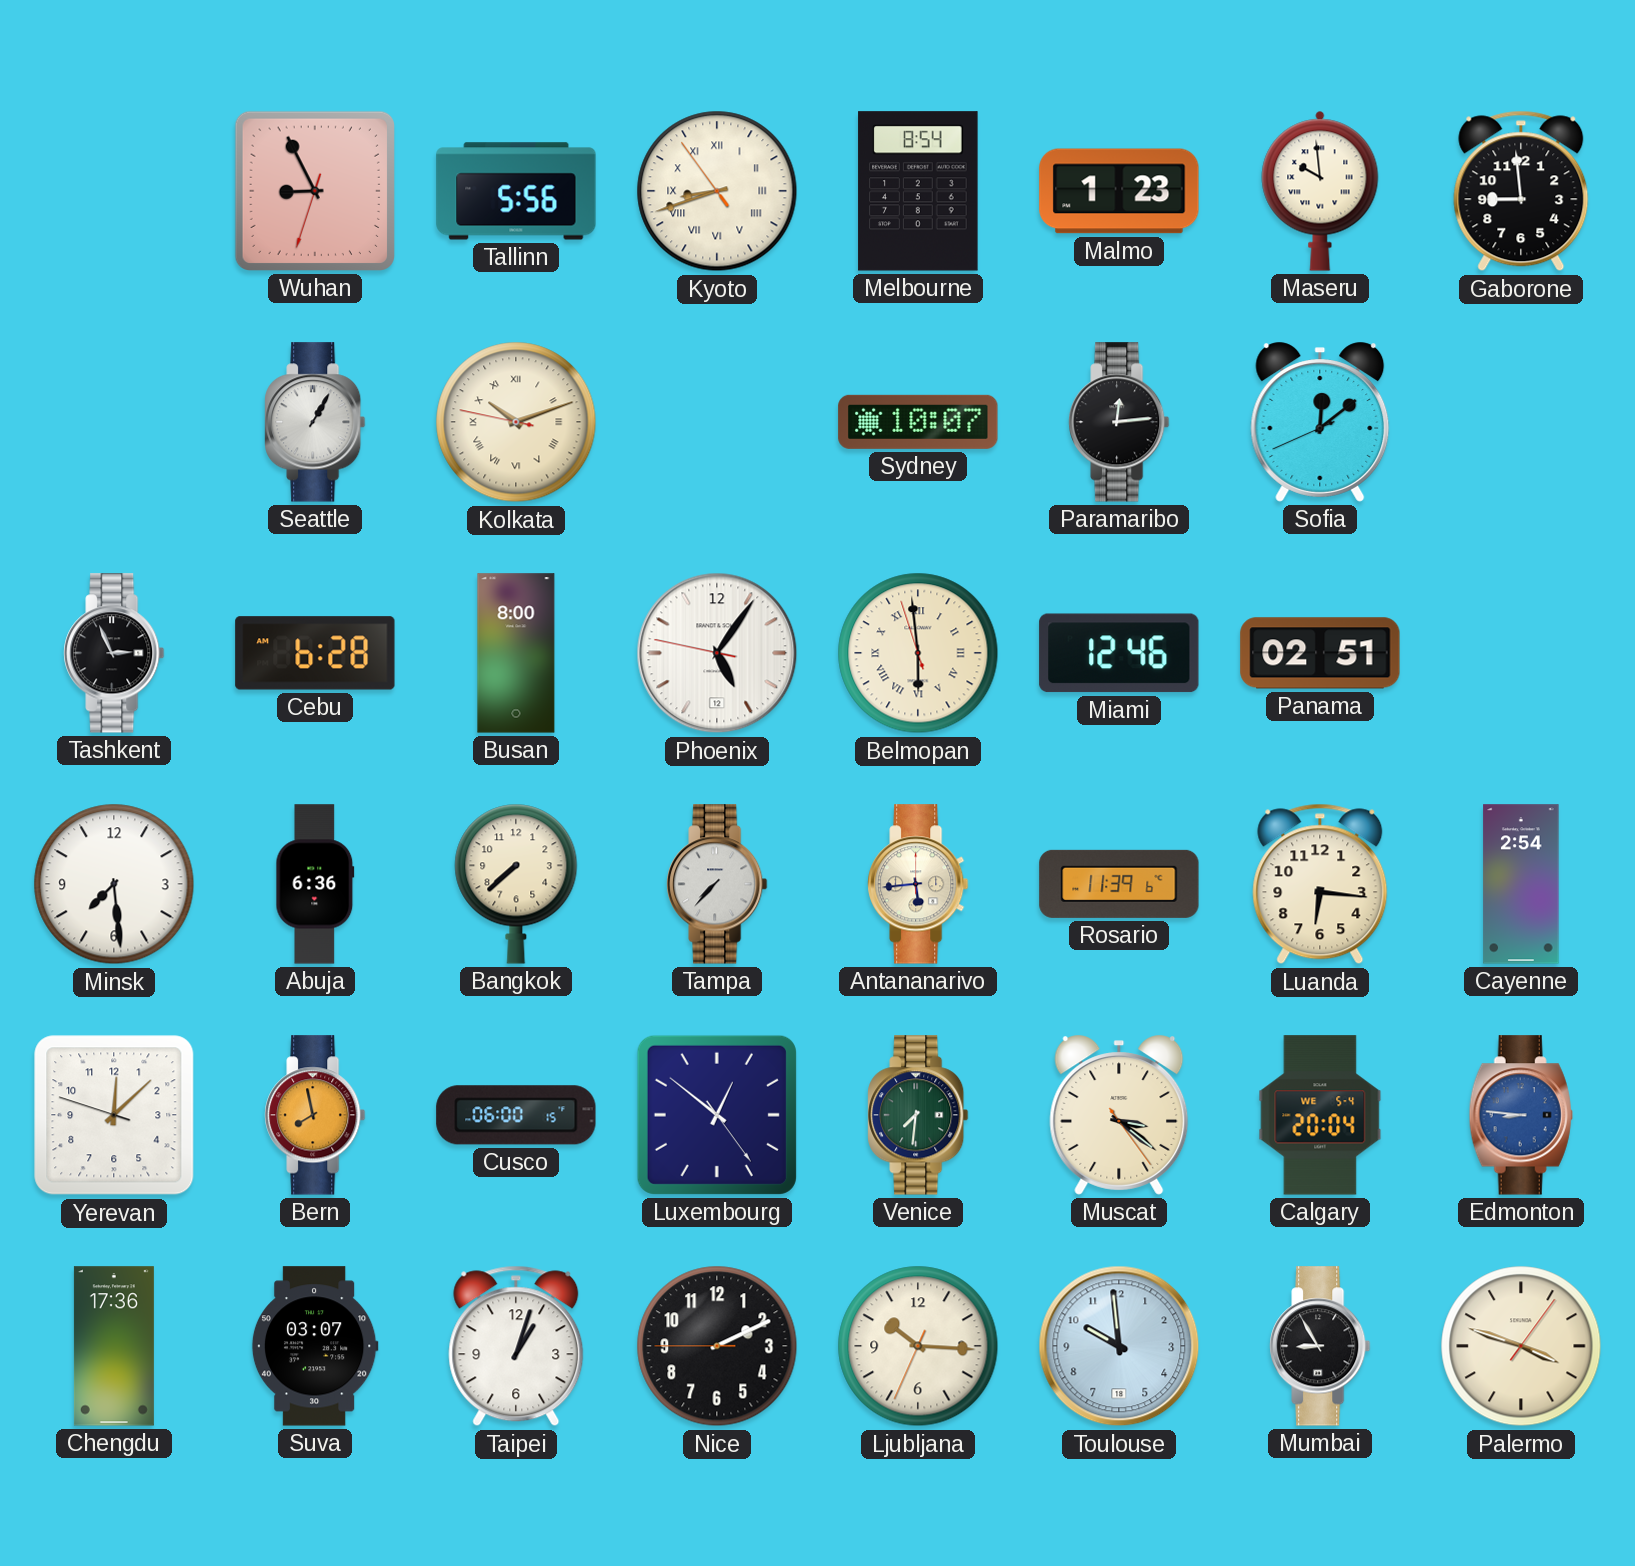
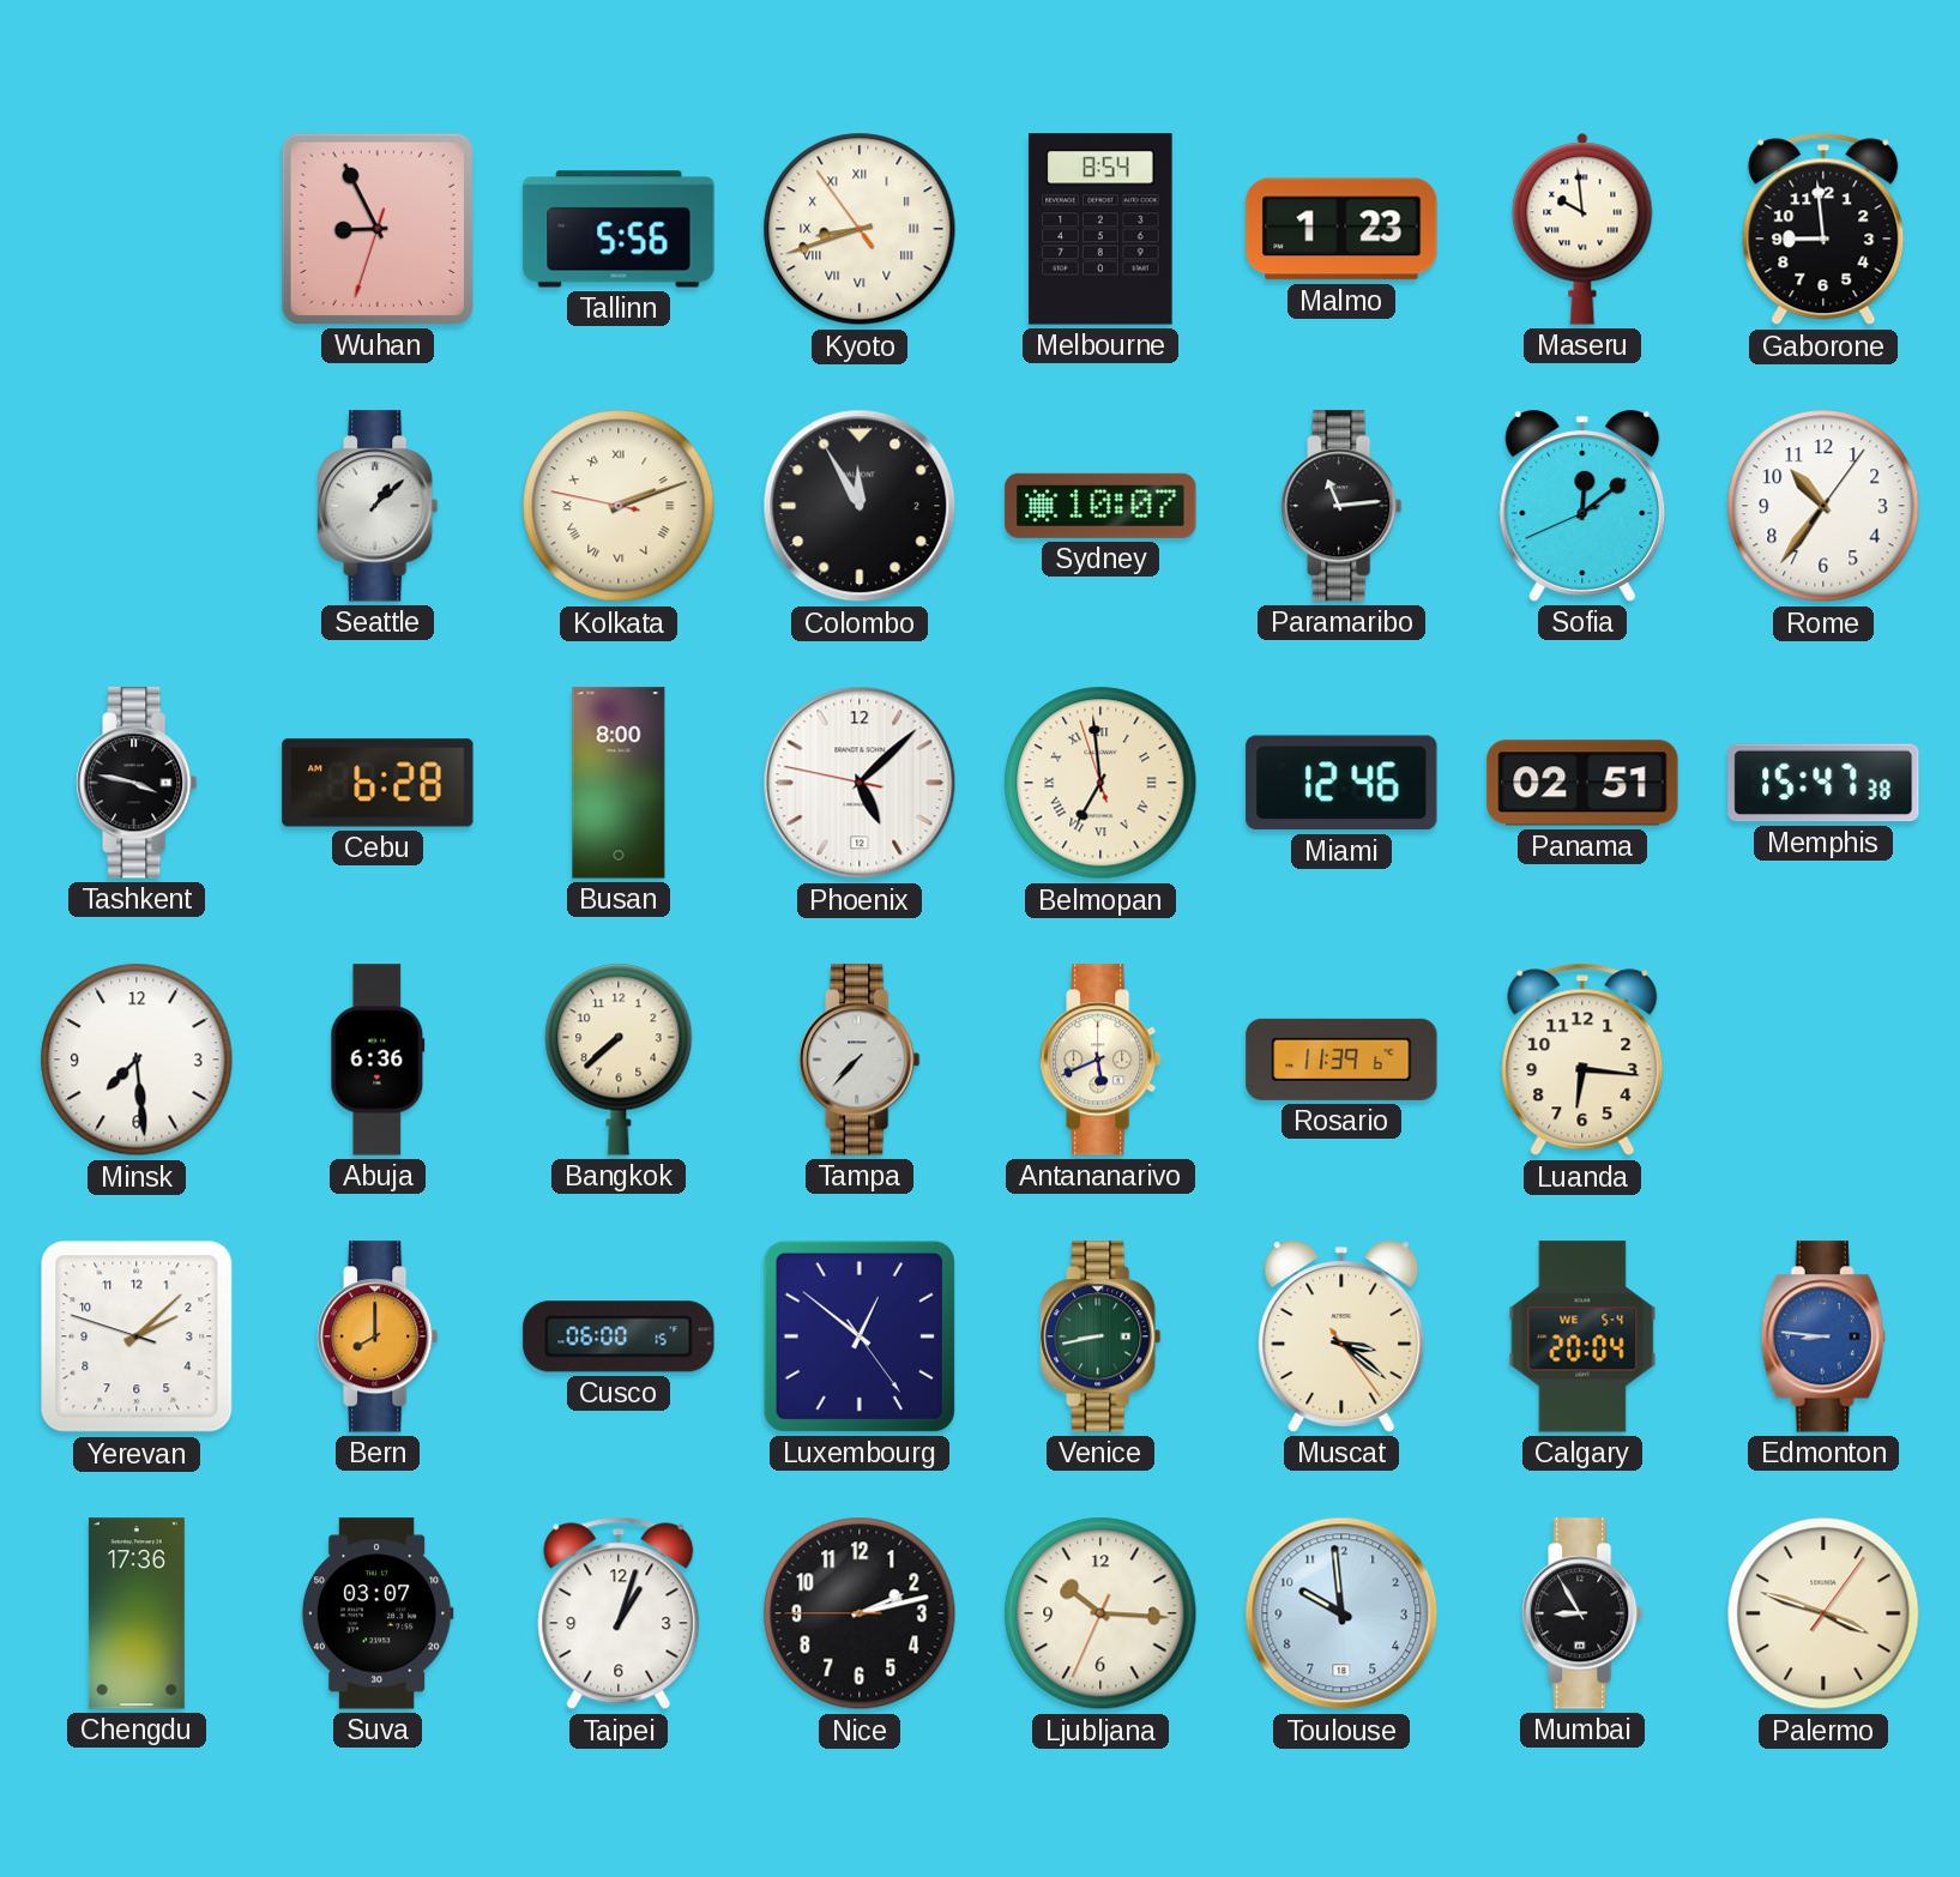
Seattle: 1:05 -> 1:08
Kolkata: 10:11 -> 2:11
Colombo: none -> 11:55
Paramaribo: 12:14 -> 11:14
Rome: none -> 10:36
Tashkent: 2:56 -> 3:47
Phoenix: 5:05 -> 5:07
Belmopan: 5:58 -> 6:58
Memphis: none -> 15:47
Antananarivo: 5:44 -> 5:41
Cayenne: 2:54 -> none
Yerevan: 12:07 -> 2:07
Bern: 7:58 -> 8:00
Venice: 7:31 -> 8:43
Nice: 2:10 -> 2:12
